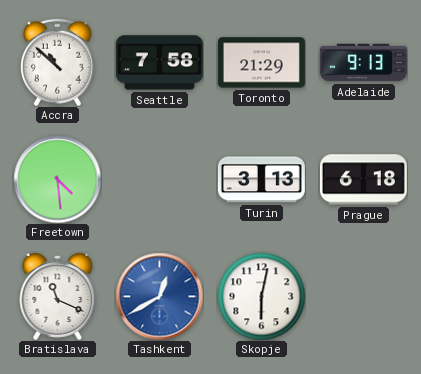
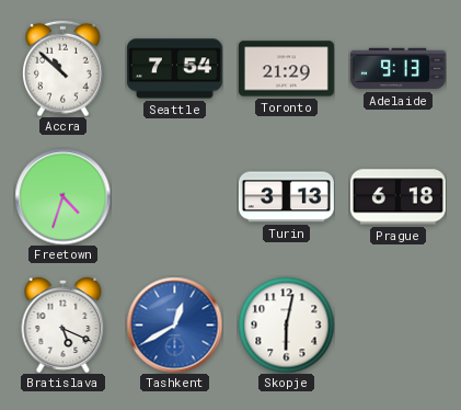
Seattle: 7:58 -> 7:54
Freetown: 4:29 -> 4:33
Bratislava: 11:19 -> 5:19
